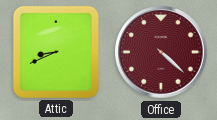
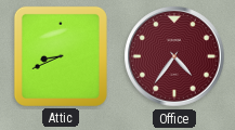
Office: 4:22 -> 4:36
